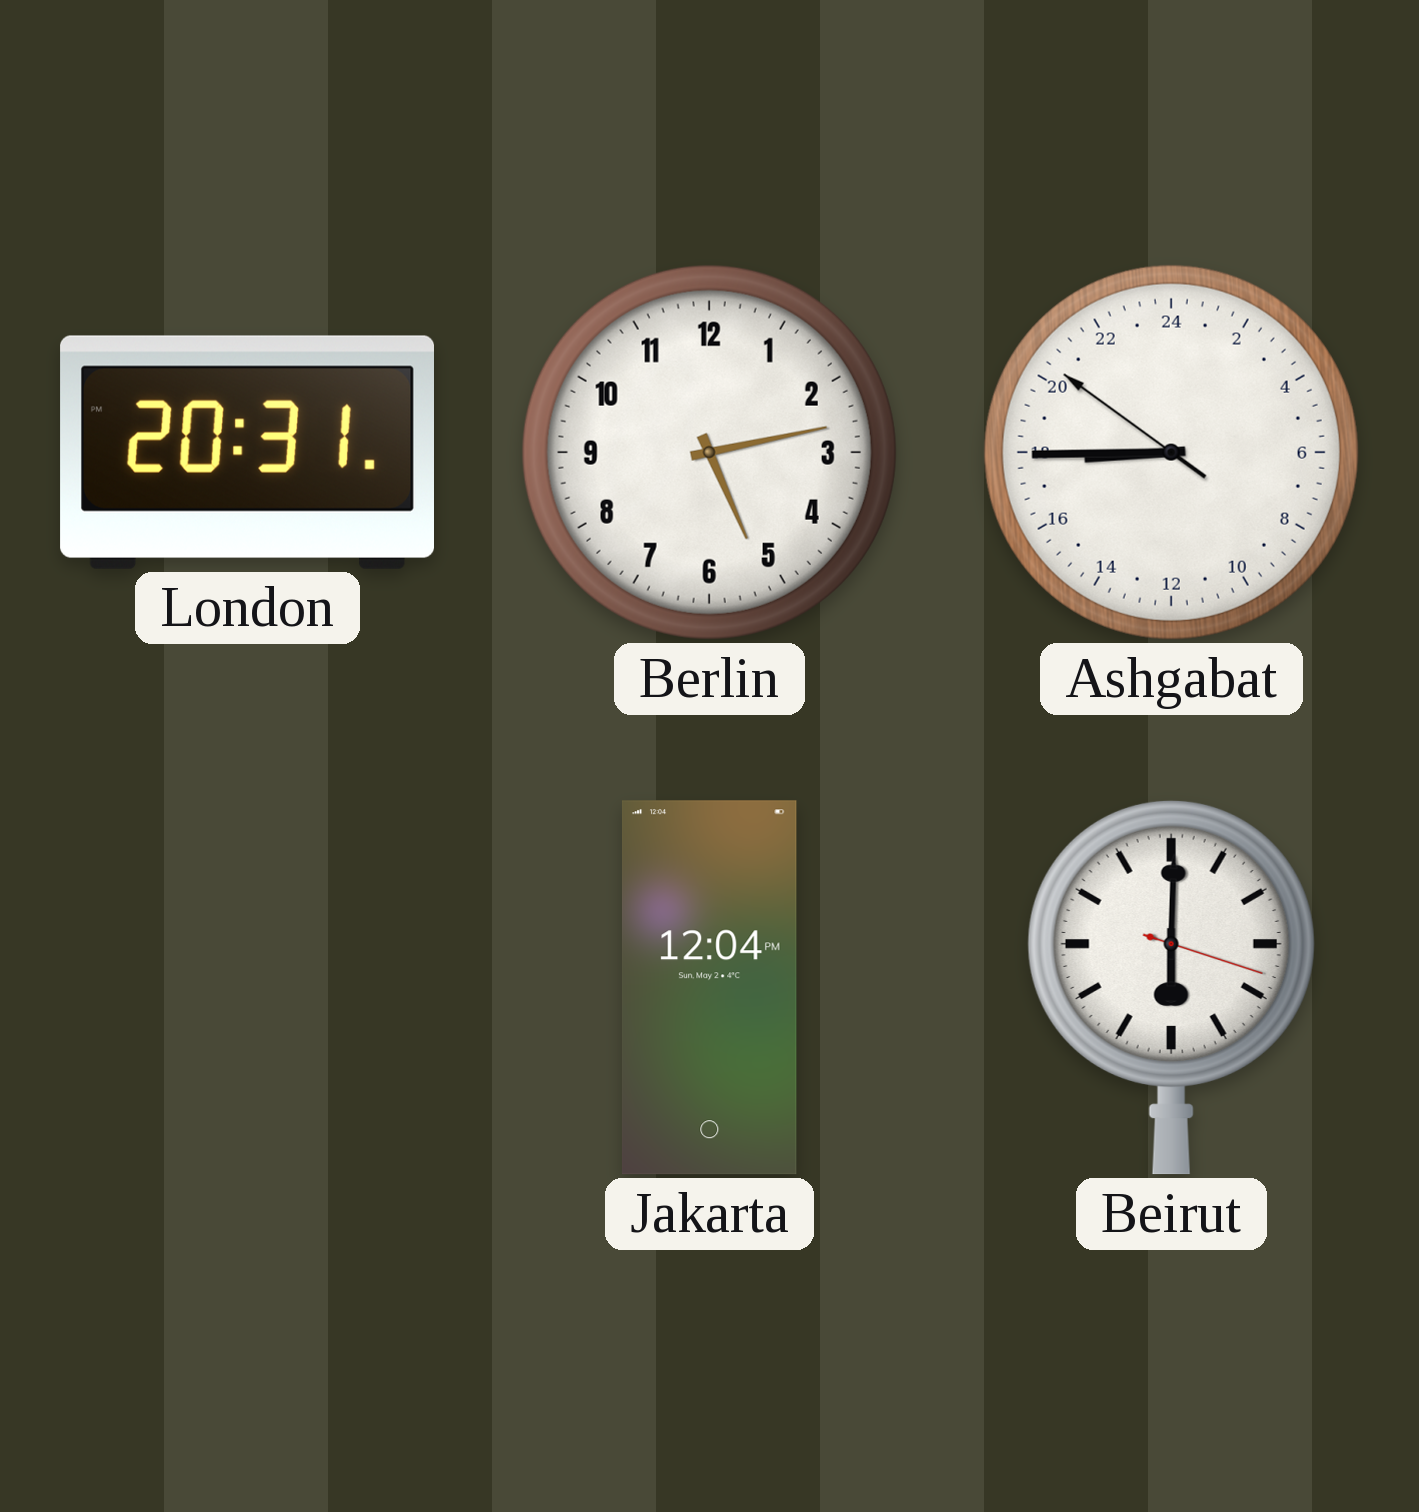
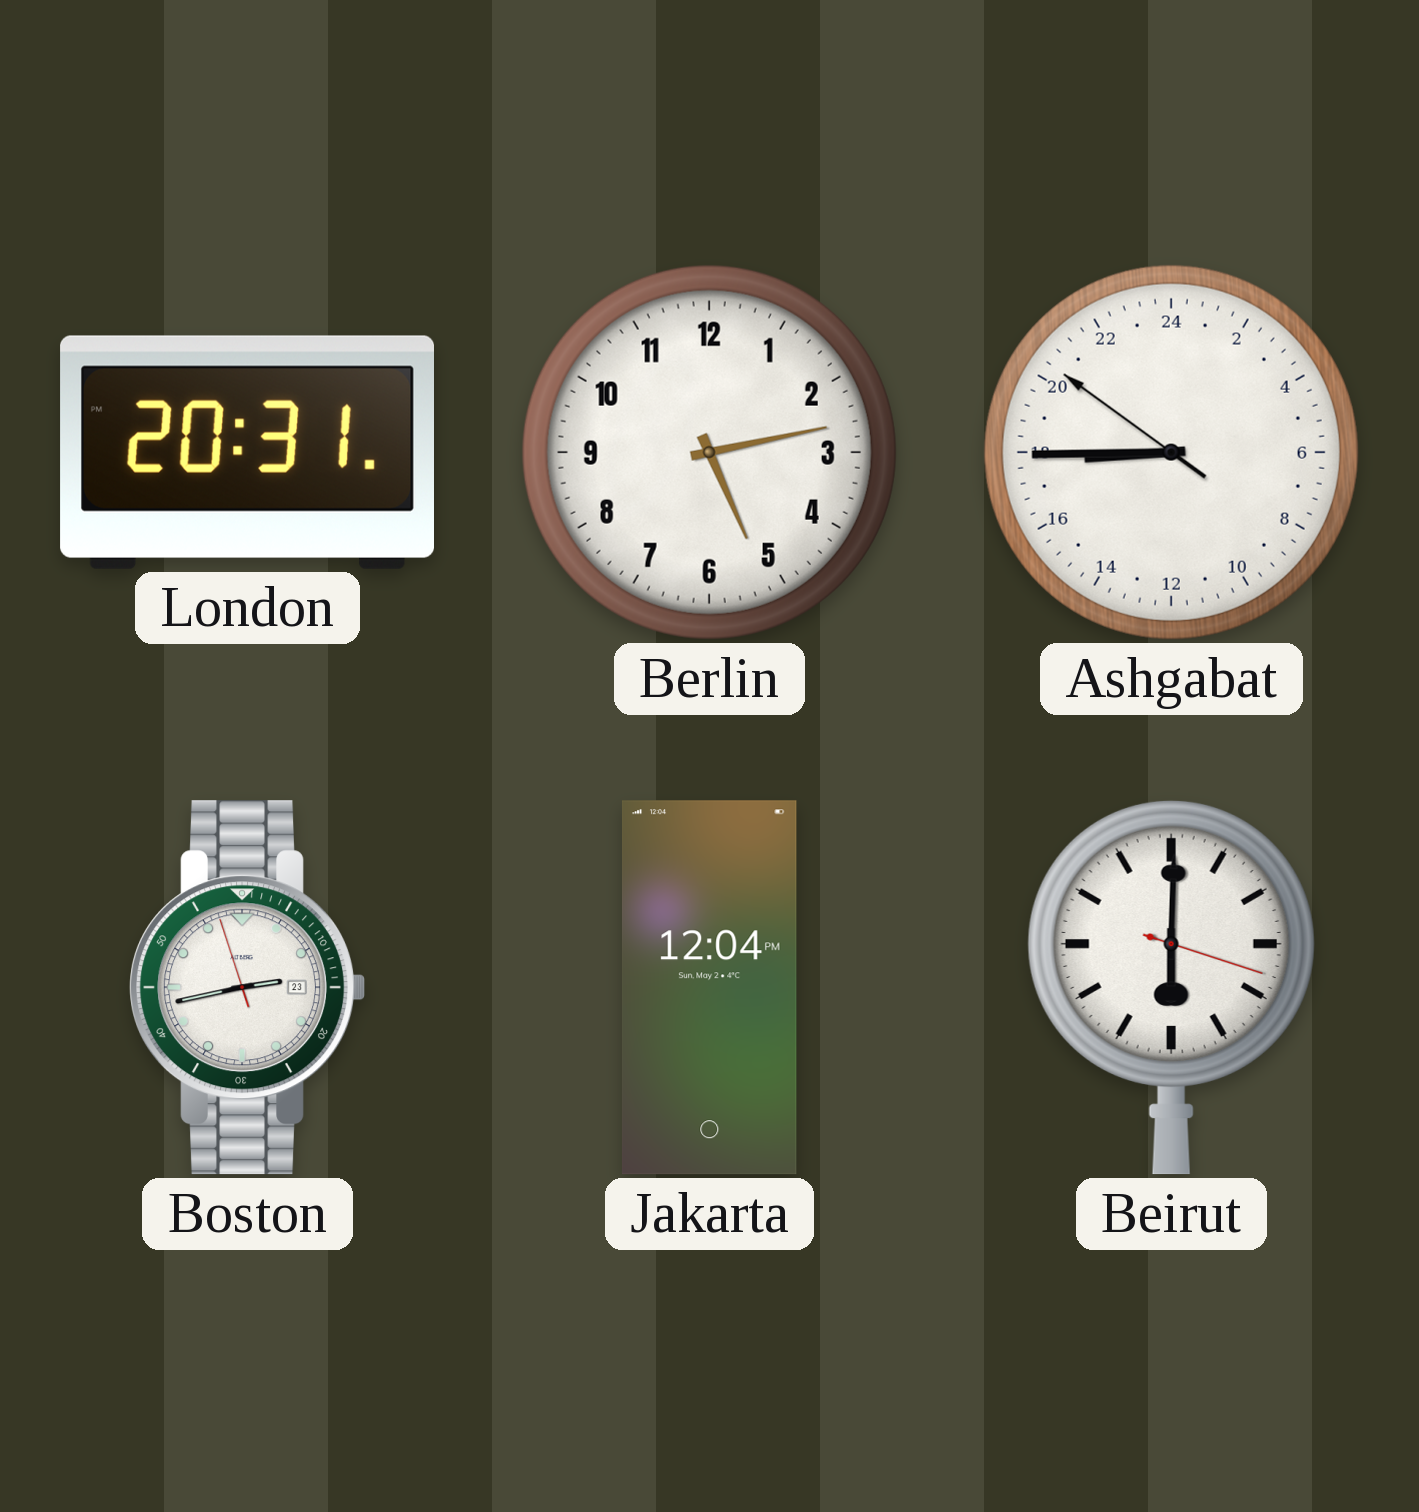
Boston: none -> 2:42
